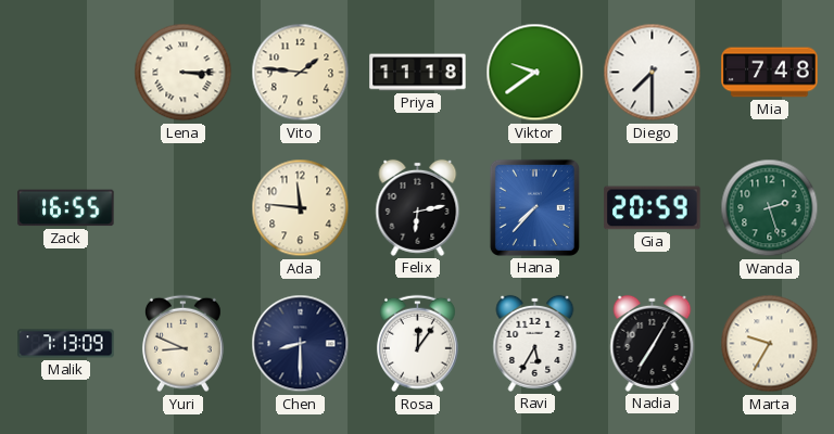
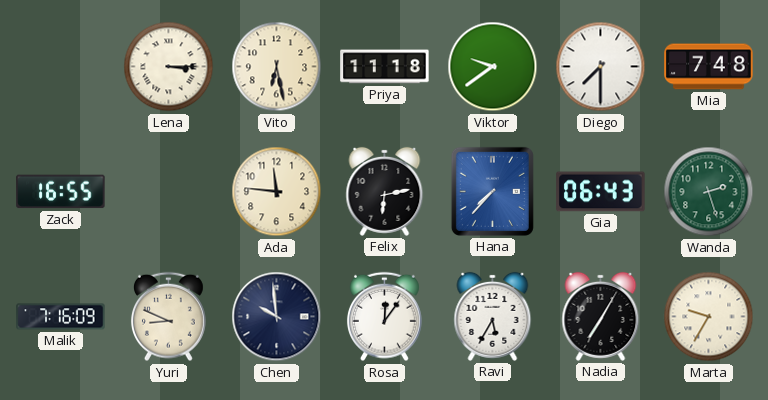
Vito: 1:46 -> 6:28
Gia: 20:59 -> 06:43
Malik: 7:13 -> 7:16
Chen: 8:30 -> 9:59
